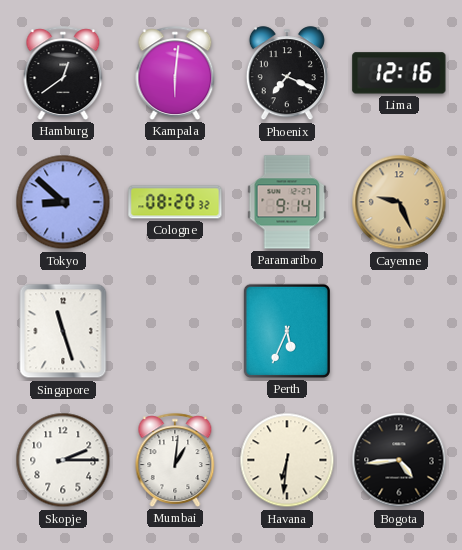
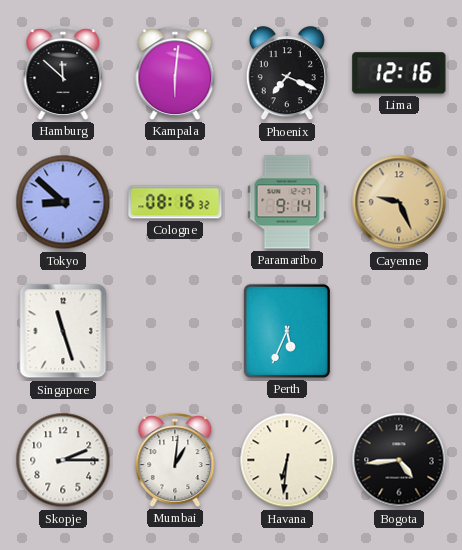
Hamburg: 12:39 -> 11:52
Cologne: 08:20 -> 08:16
